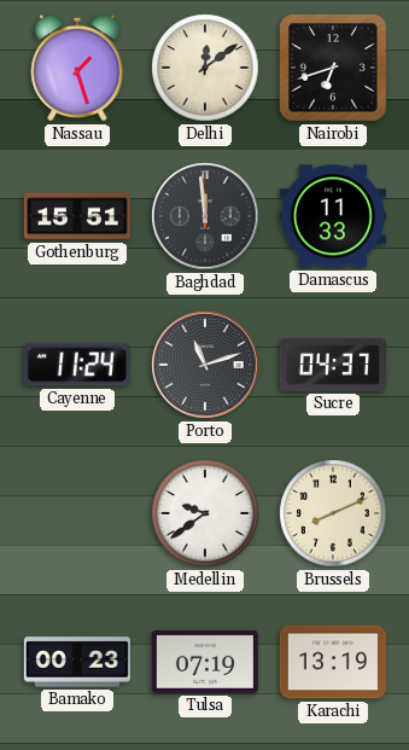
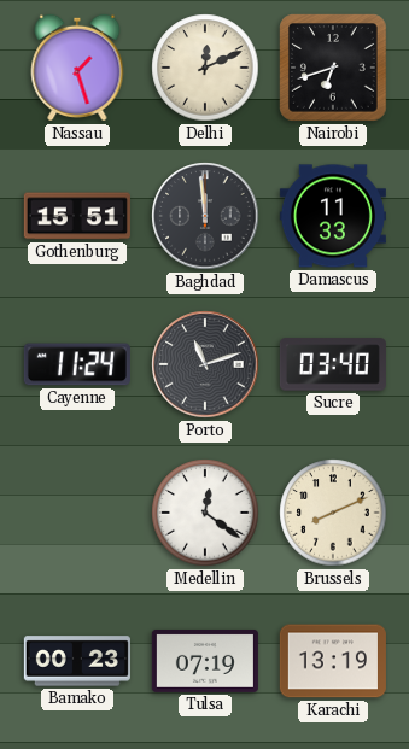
Delhi: 12:09 -> 12:11
Sucre: 04:37 -> 03:40
Medellin: 9:39 -> 12:21
